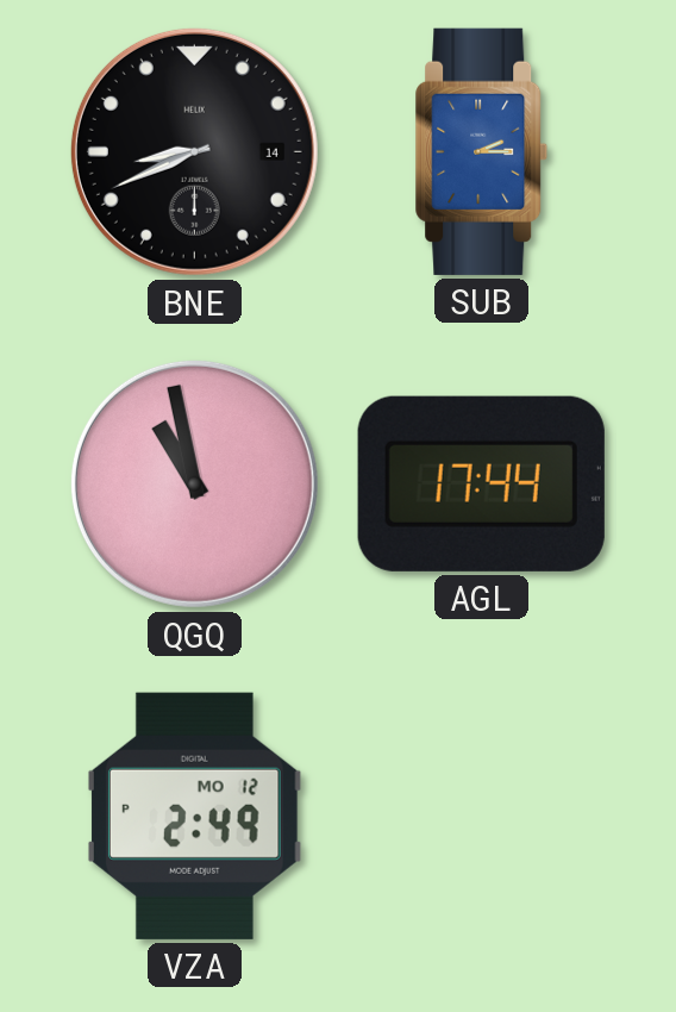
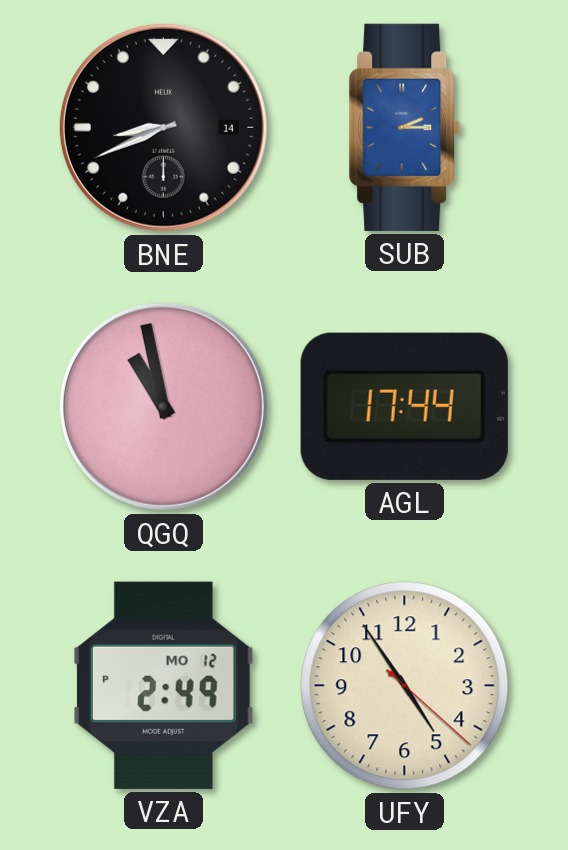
UFY: none -> 4:54
